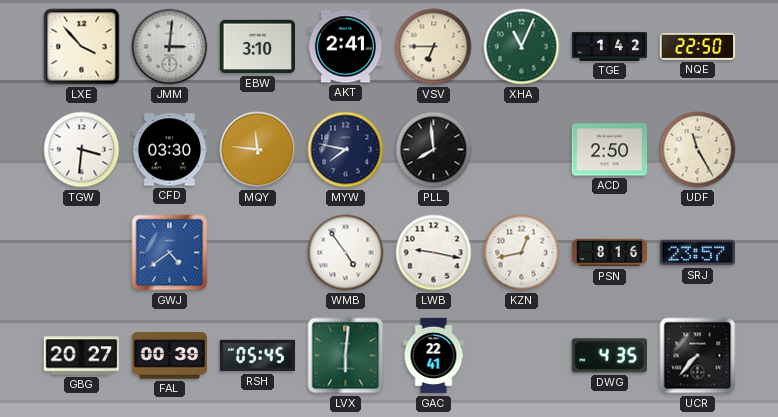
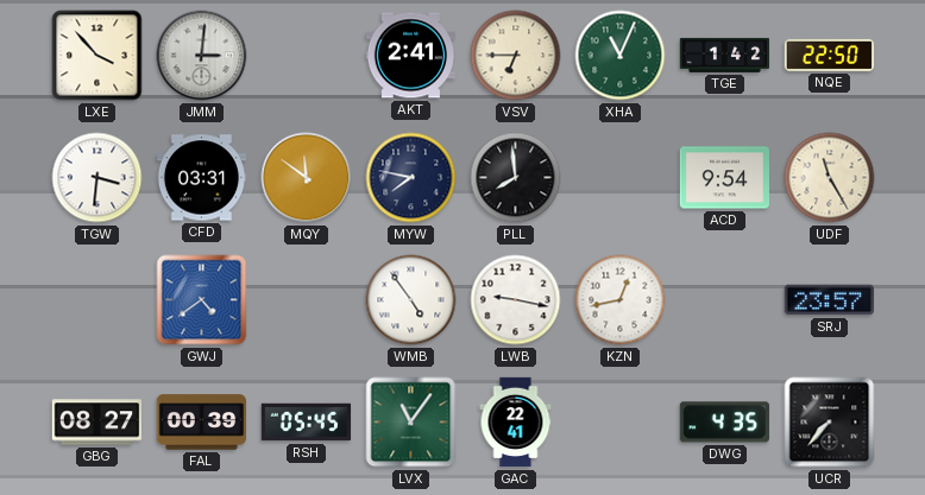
EBW: 3:10 -> none
CFD: 03:30 -> 03:31
MQY: 11:46 -> 11:51
ACD: 2:50 -> 9:54
PSN: 8:16 -> none
GBG: 20:27 -> 08:27
LVX: 6:01 -> 11:06
